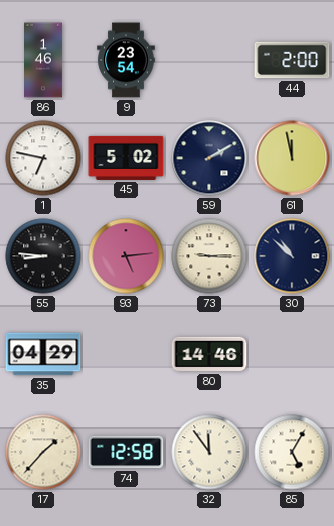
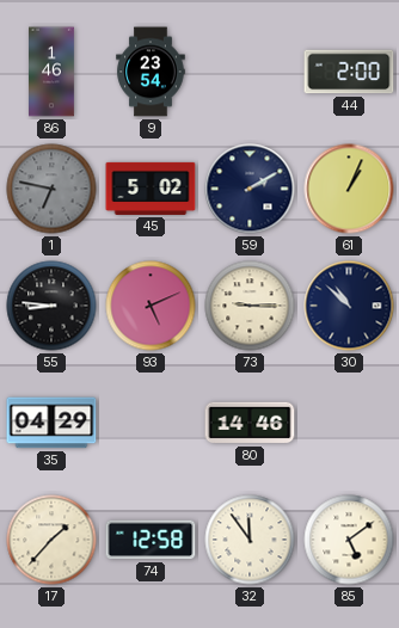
1 dial: white -> grey
61: 11:58 -> 1:04
93: 5:14 -> 5:11
85: 5:05 -> 5:09
